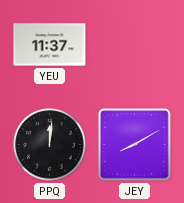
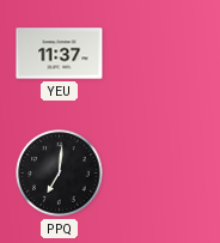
PPQ: 12:01 -> 7:01
JEY: 8:10 -> none
